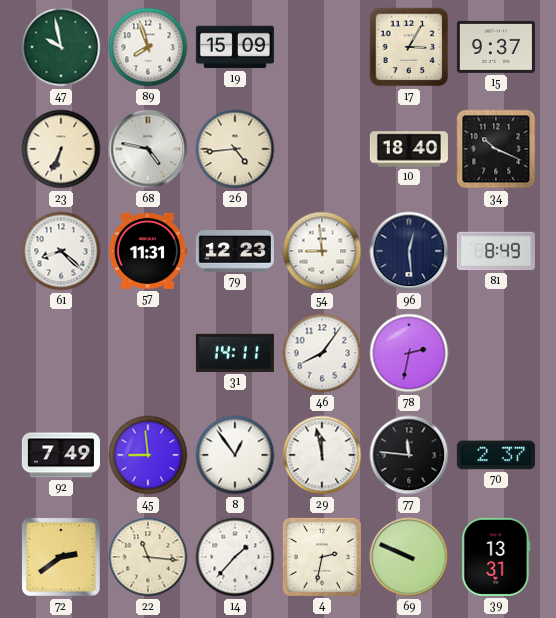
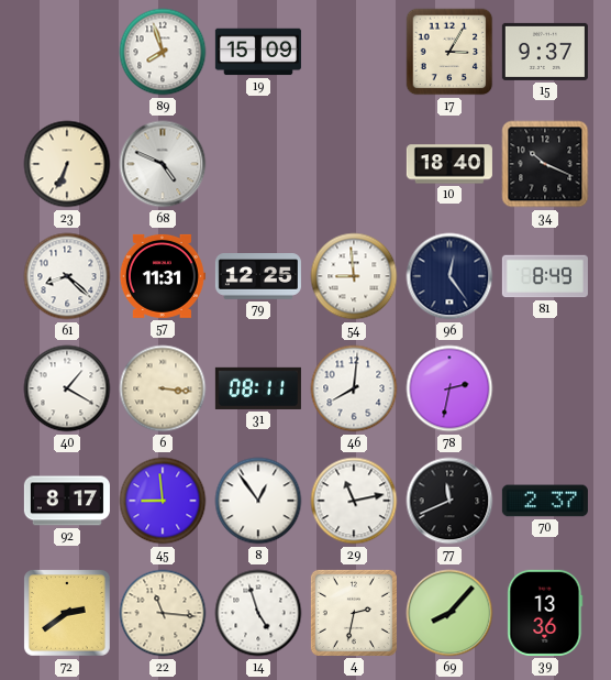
47: 9:58 -> none
68: 4:47 -> 4:49
26: 4:44 -> none
79: 12:23 -> 12:25
96: 12:29 -> 12:24
40: none -> 1:20
6: none -> 3:16
31: 14:11 -> 08:11
46: 8:06 -> 8:01
92: 7:49 -> 8:17
29: 11:58 -> 11:13
77: 11:46 -> 11:41
14: 1:37 -> 4:57
69: 9:49 -> 8:07
39: 13:31 -> 13:36
